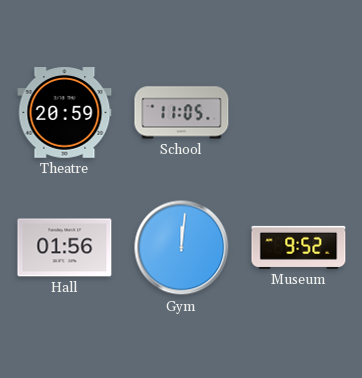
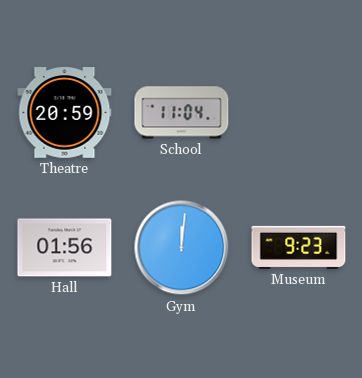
School: 11:05 -> 11:04
Museum: 9:52 -> 9:23
